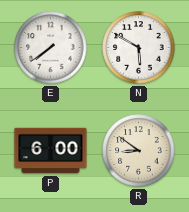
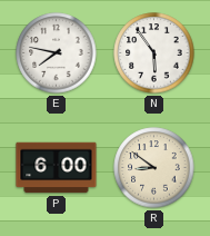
E: 7:39 -> 7:47
N: 5:50 -> 5:54
